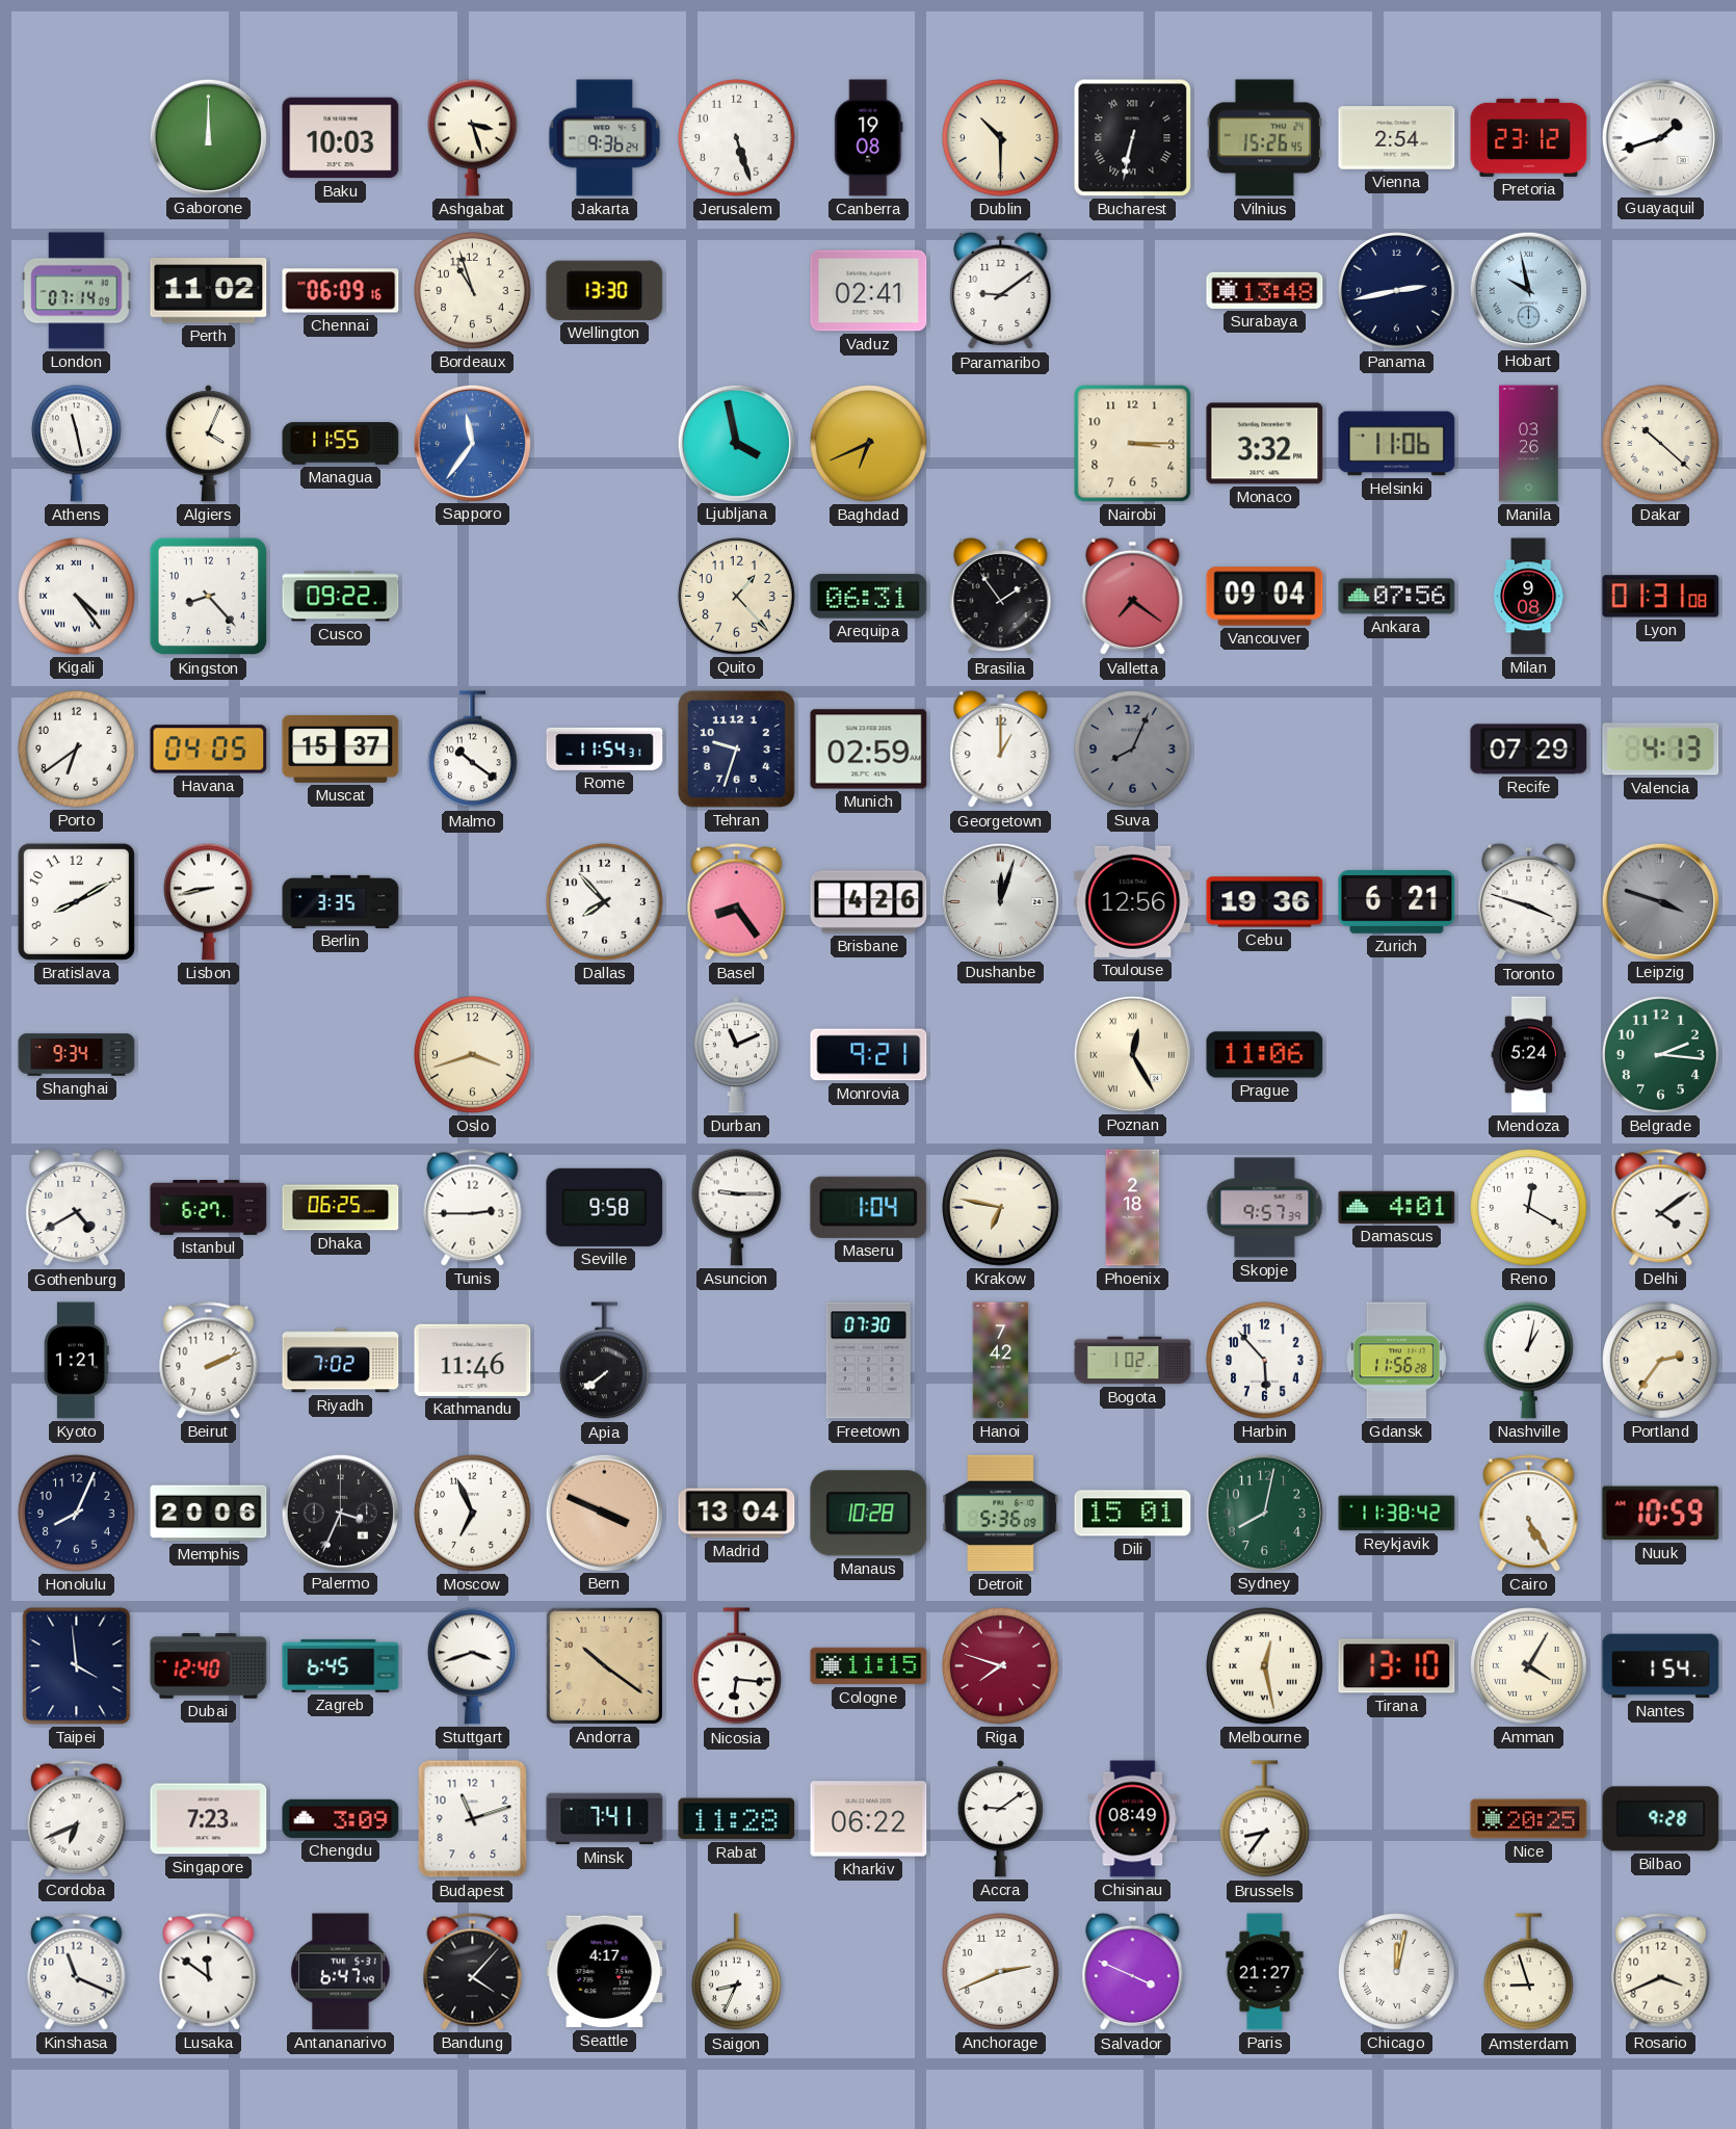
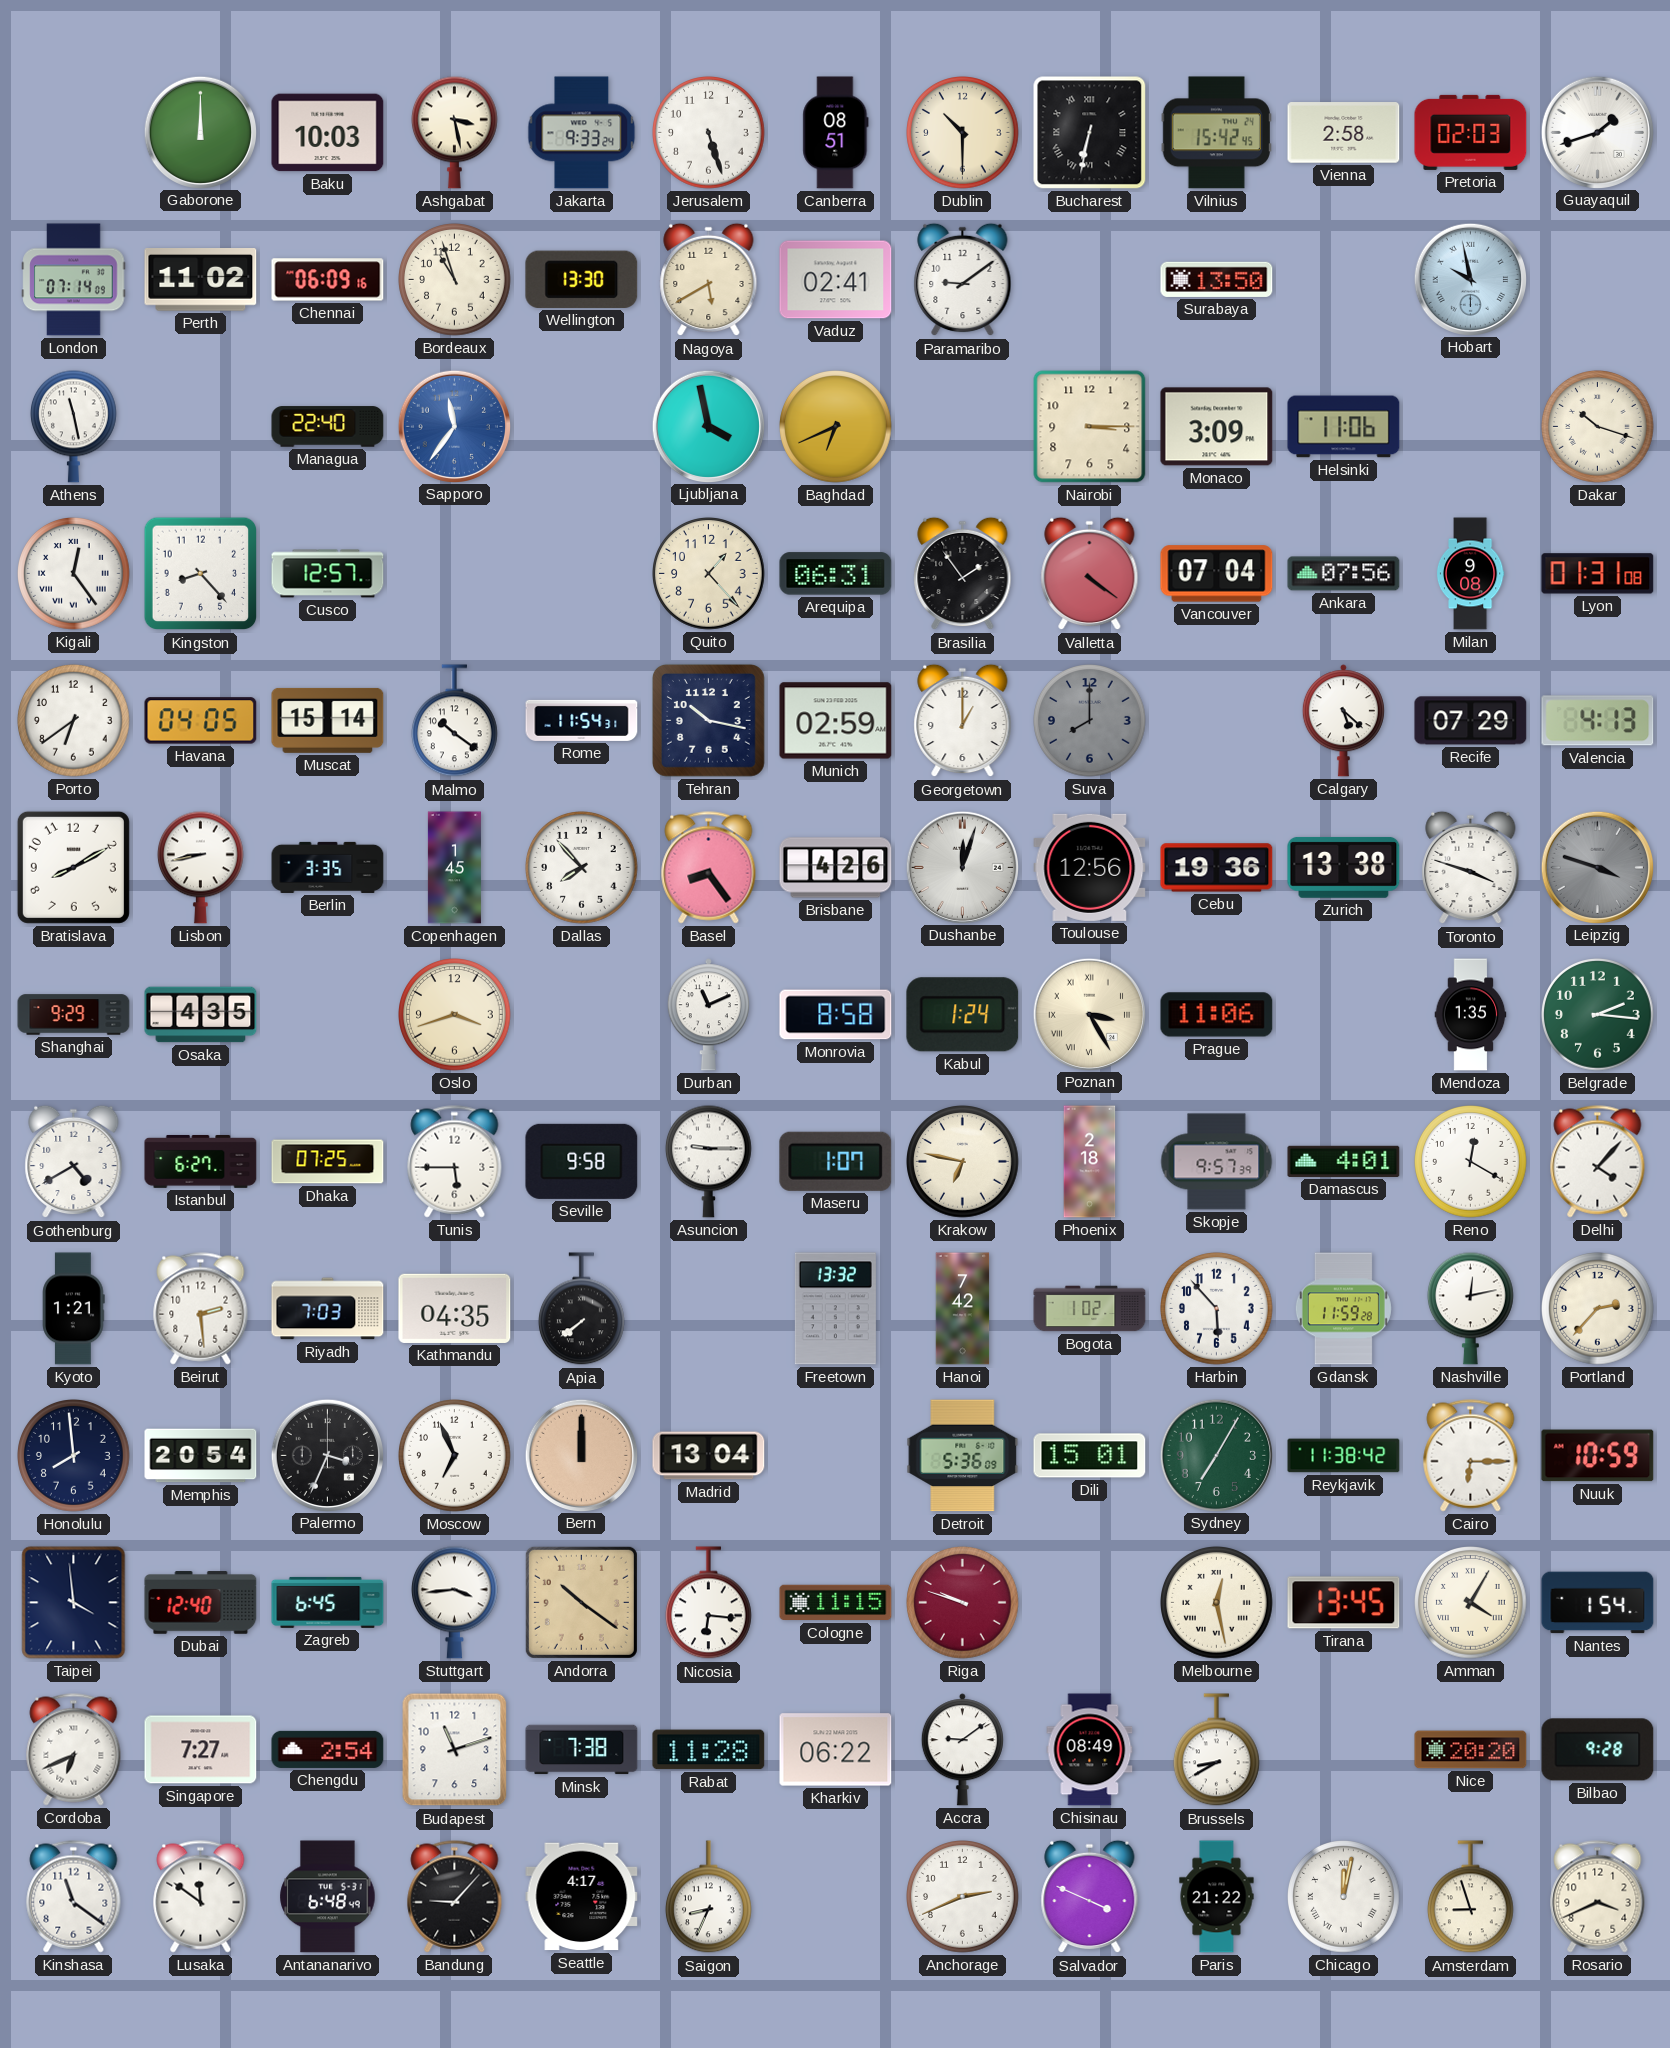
Ashgabat: 3:27 -> 3:28
Jakarta: 9:36 -> 9:33
Canberra: 19:08 -> 08:51
Vilnius: 15:26 -> 15:42
Vienna: 2:54 -> 2:58
Pretoria: 23:12 -> 02:03
Nagoya: none -> 5:40
Surabaya: 13:48 -> 13:50
Panama: 2:43 -> none
Algiers: 4:04 -> none
Managua: 11:55 -> 22:40
Monaco: 3:32 -> 3:09
Manila: 03:26 -> none
Dakar: 10:22 -> 10:18
Kigali: 4:24 -> 12:24
Cusco: 09:22 -> 12:57
Valletta: 7:21 -> 4:21
Vancouver: 09:04 -> 07:04
Muscat: 15:37 -> 15:14
Tehran: 9:33 -> 10:17
Suva: 8:04 -> 8:00
Calgary: none -> 5:22
Copenhagen: none -> 1:45
Zurich: 6:21 -> 13:38
Shanghai: 9:34 -> 9:29
Osaka: none -> 4:35
Monrovia: 9:21 -> 8:58
Kabul: none -> 1:24
Poznan: 12:25 -> 3:25
Mendoza: 5:24 -> 1:35
Dhaka: 06:25 -> 07:25
Tunis: 2:45 -> 5:45
Maseru: 1:04 -> 1:07
Delhi: 4:09 -> 4:07
Beirut: 2:11 -> 2:29
Riyadh: 7:02 -> 7:03
Kathmandu: 11:46 -> 04:35
Freetown: 07:30 -> 13:32
Gdansk: 11:56 -> 11:59
Nashville: 1:02 -> 12:13
Portland: 2:36 -> 2:37
Honolulu: 8:04 -> 7:59
Memphis: 20:06 -> 20:54
Bern: 3:49 -> 12:00
Manaus: 10:28 -> none
Sydney: 8:02 -> 7:05
Cairo: 5:25 -> 6:15
Stuttgart: 3:42 -> 3:44
Riga: 7:48 -> 9:48
Tirana: 13:10 -> 13:45
Singapore: 7:23 -> 7:27
Chengdu: 3:09 -> 2:54
Minsk: 7:41 -> 7:38
Brussels: 8:36 -> 8:40
Nice: 20:25 -> 20:20
Kinshasa: 11:19 -> 11:21
Antananarivo: 6:47 -> 6:48
Bandung: 4:07 -> 9:07
Paris: 21:27 -> 21:22
